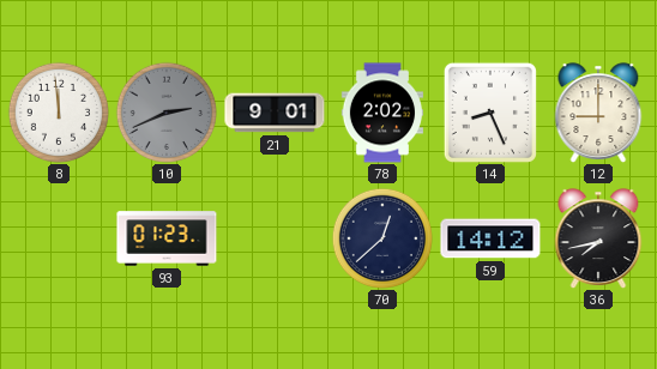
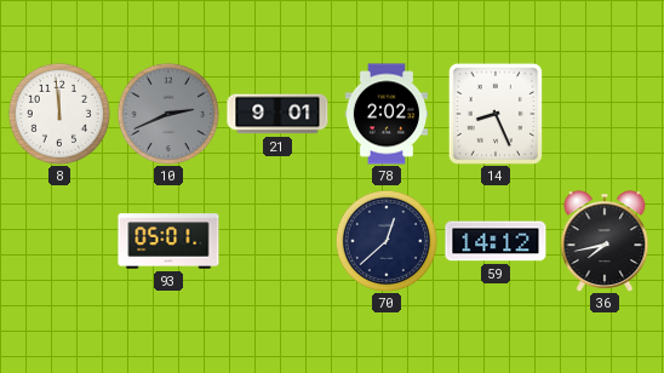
12: 9:00 -> none
93: 01:23 -> 05:01
